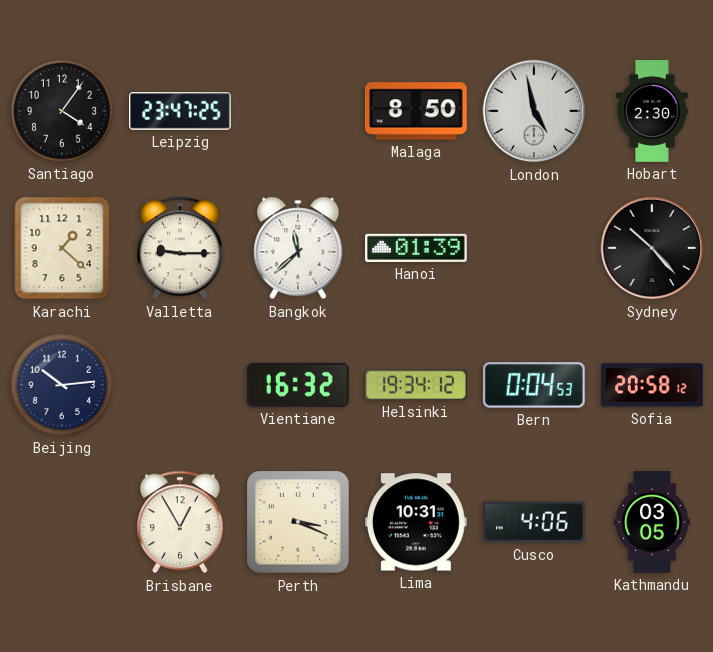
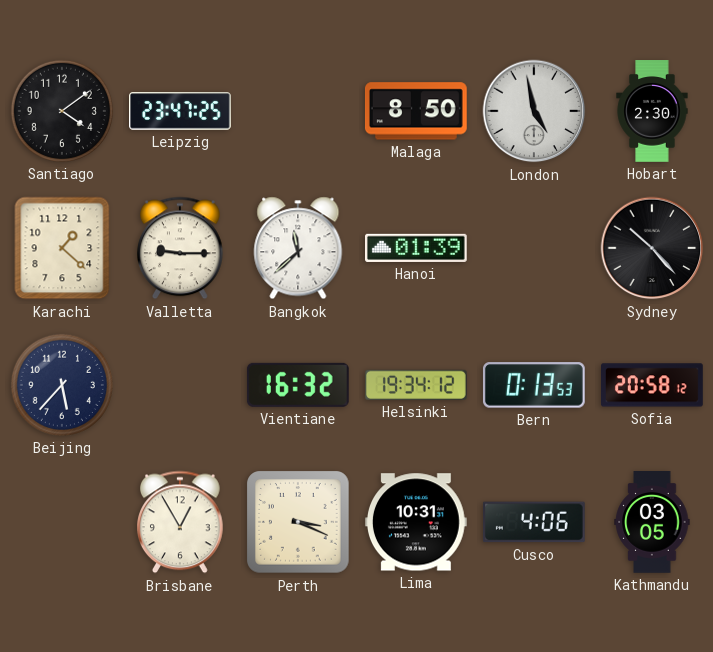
Santiago: 4:06 -> 4:09
Beijing: 10:14 -> 5:37
Bern: 0:04 -> 0:13
